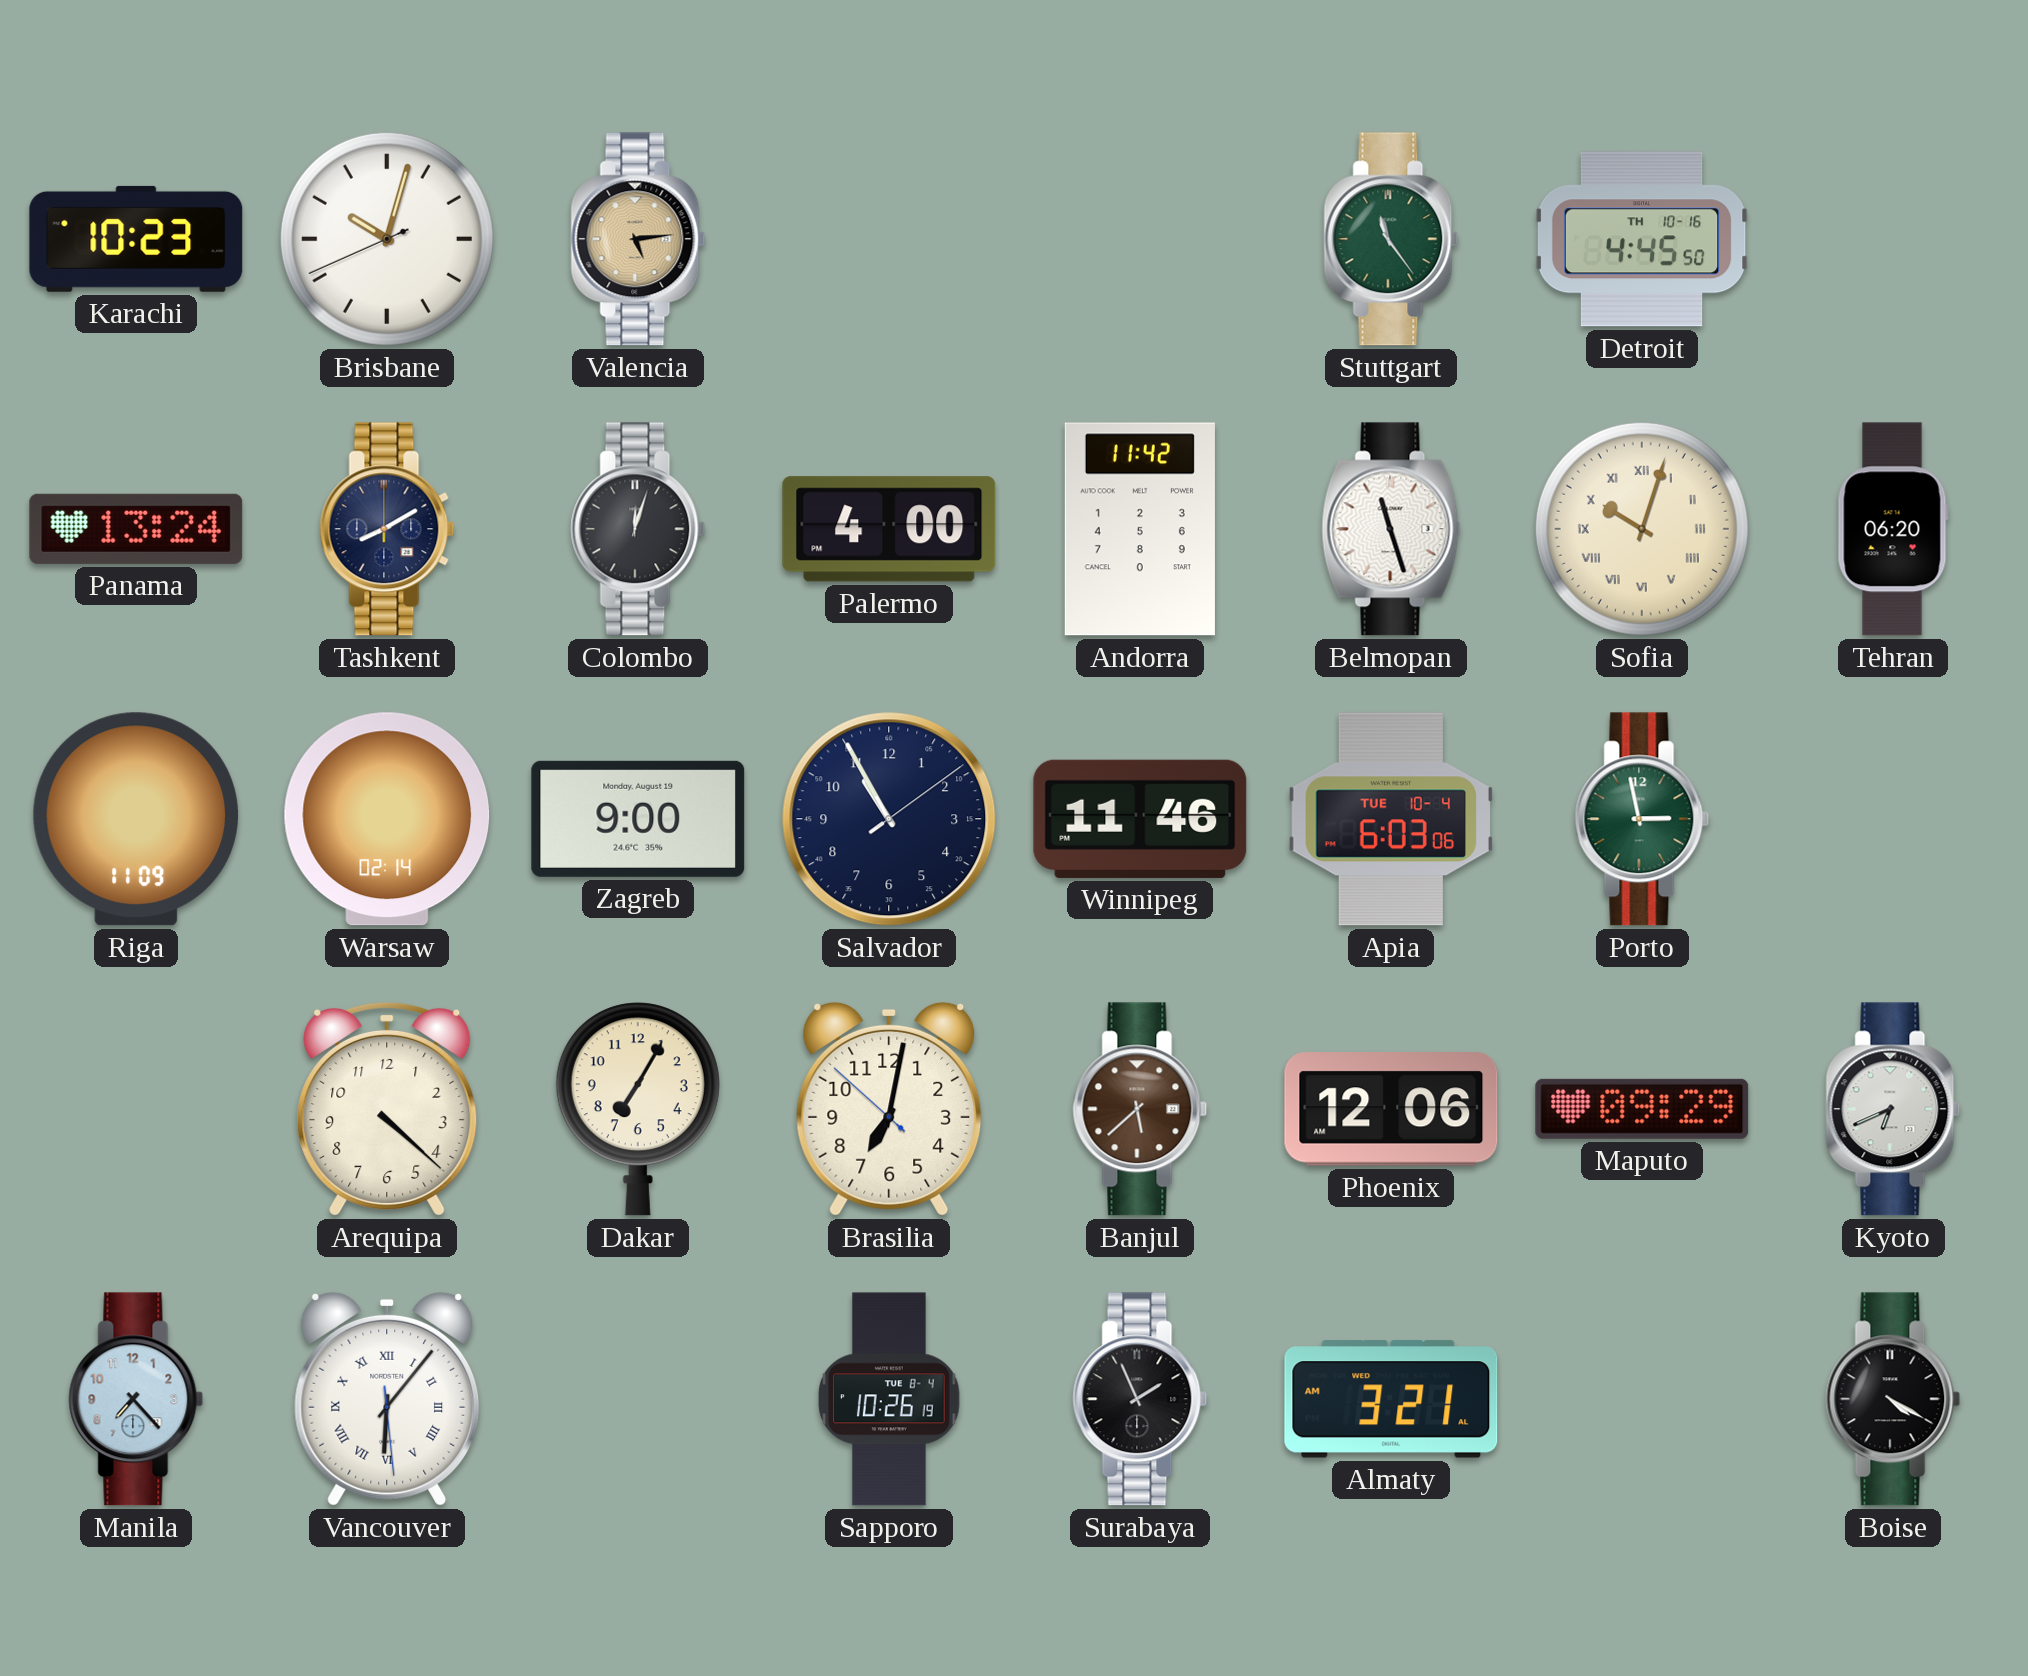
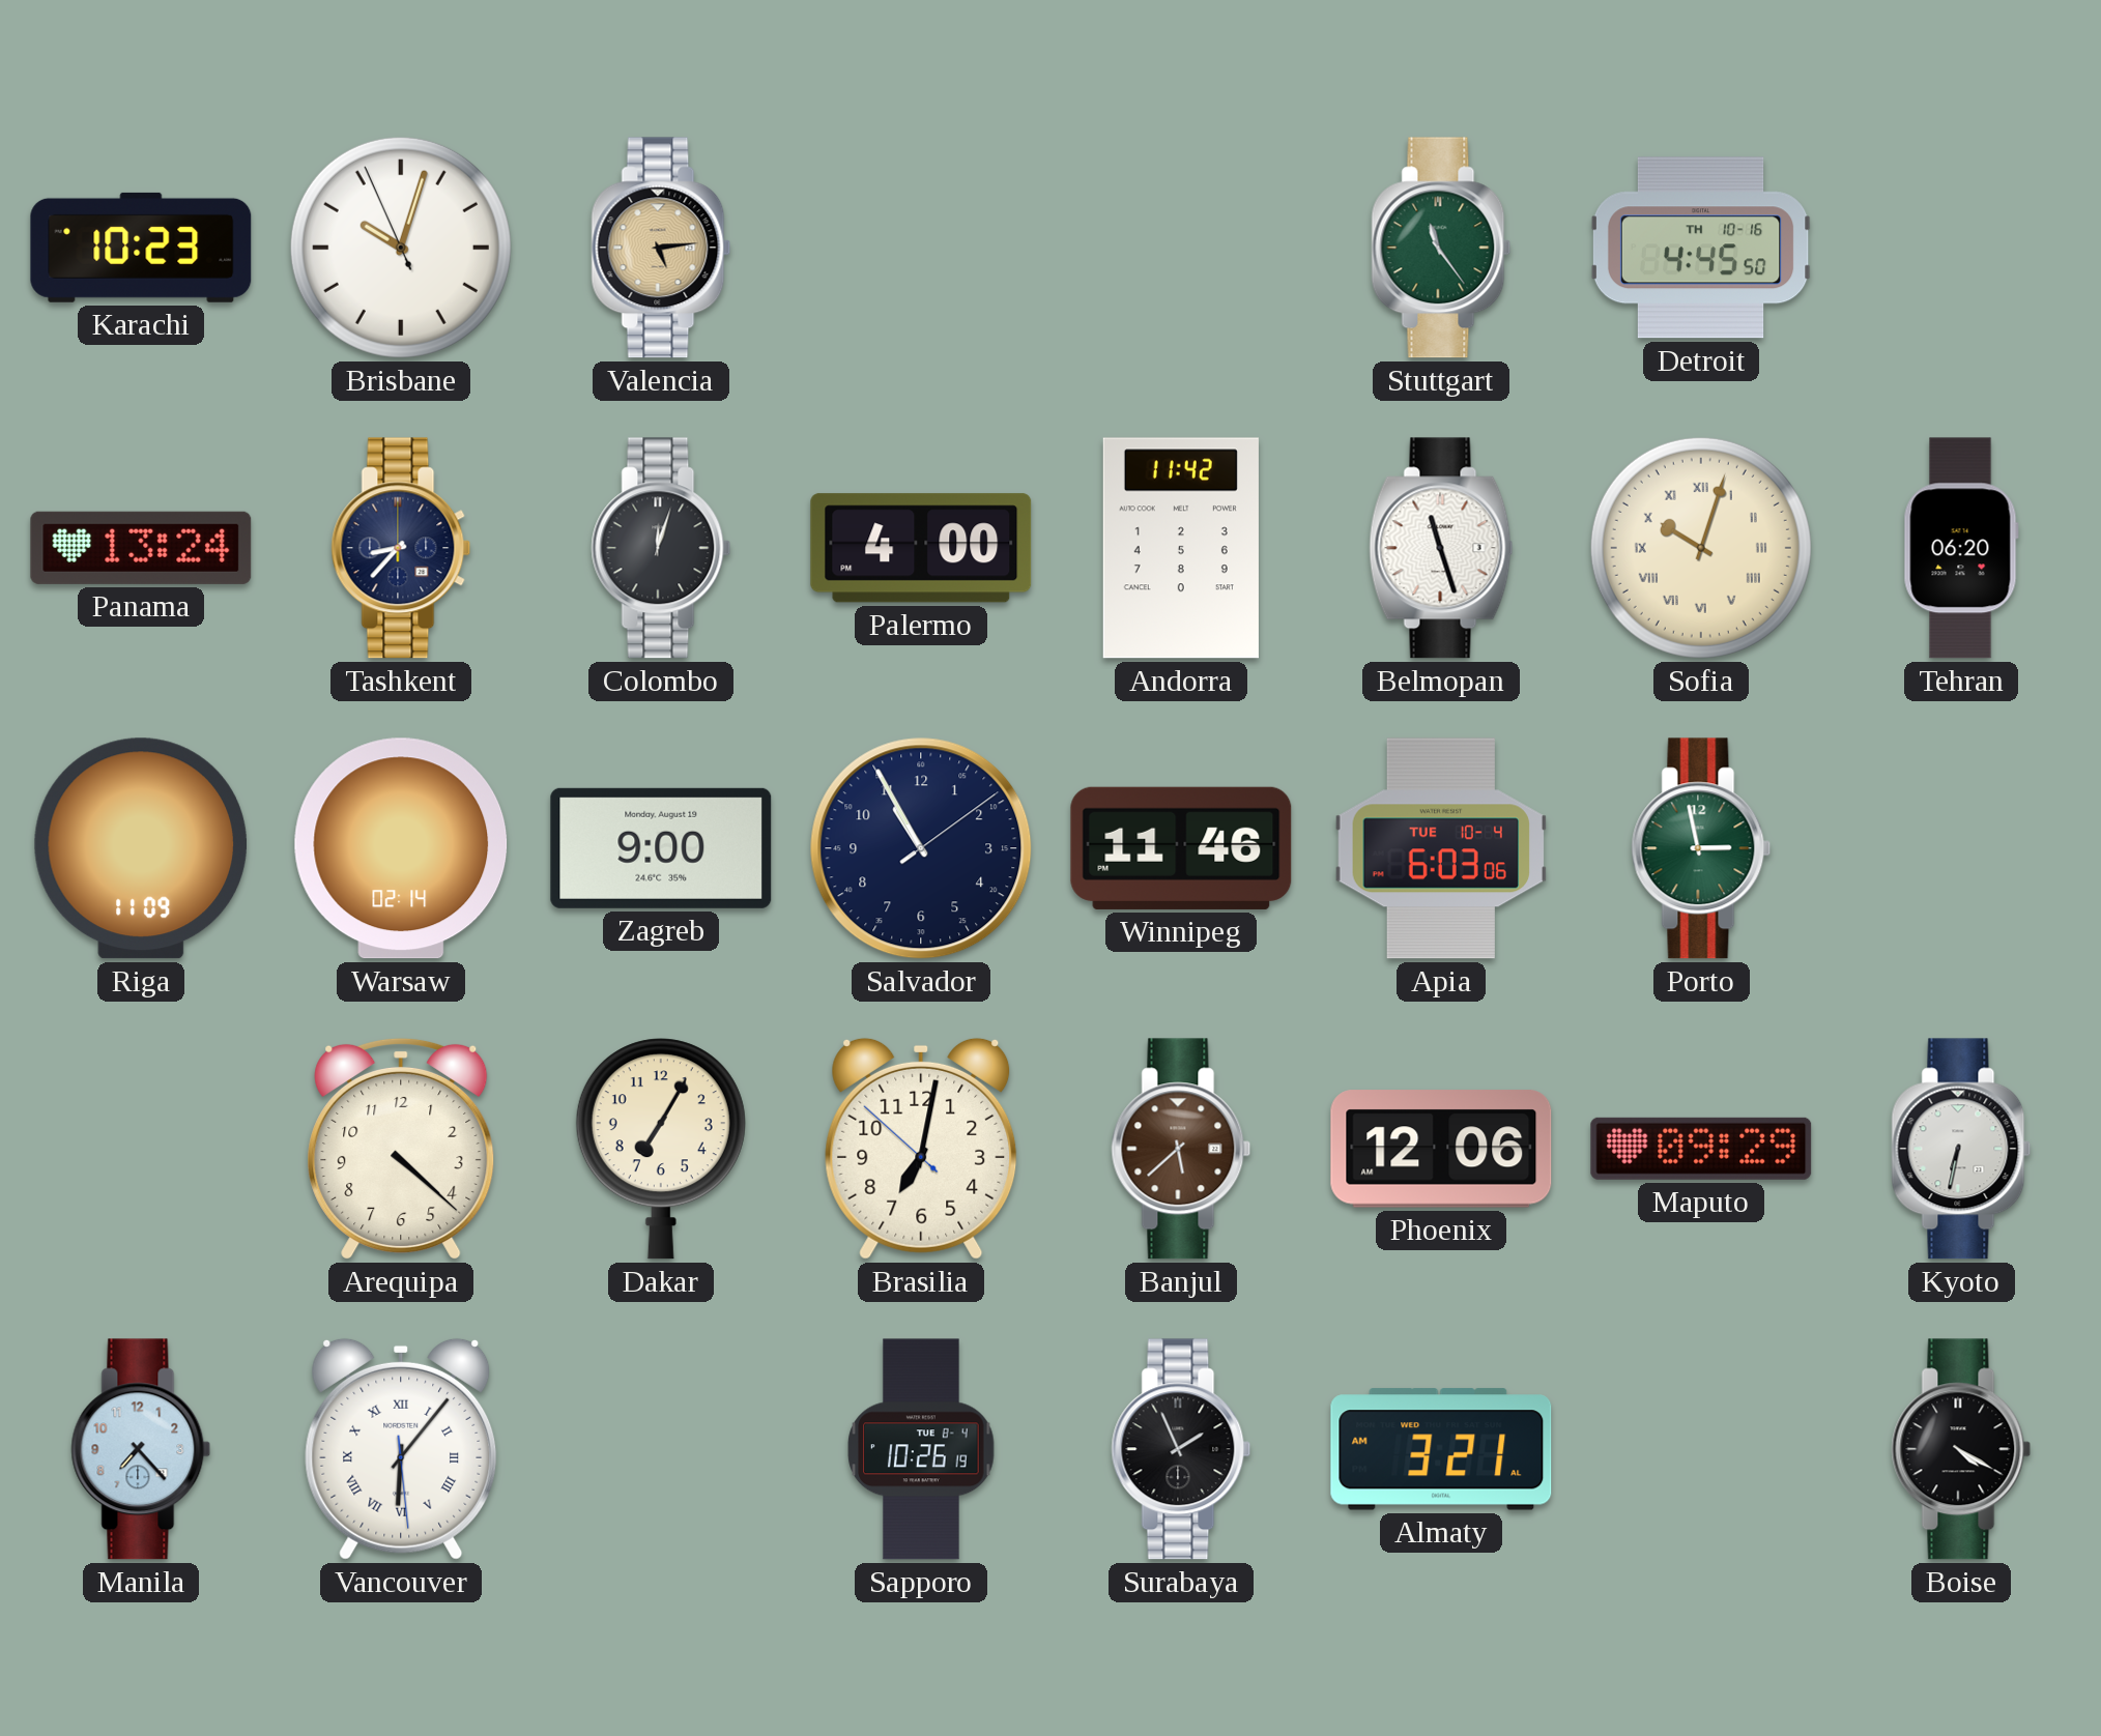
Brisbane: 10:02:41 -> 10:02:56
Tashkent: 8:10 -> 8:37
Kyoto: 6:41 -> 6:32
